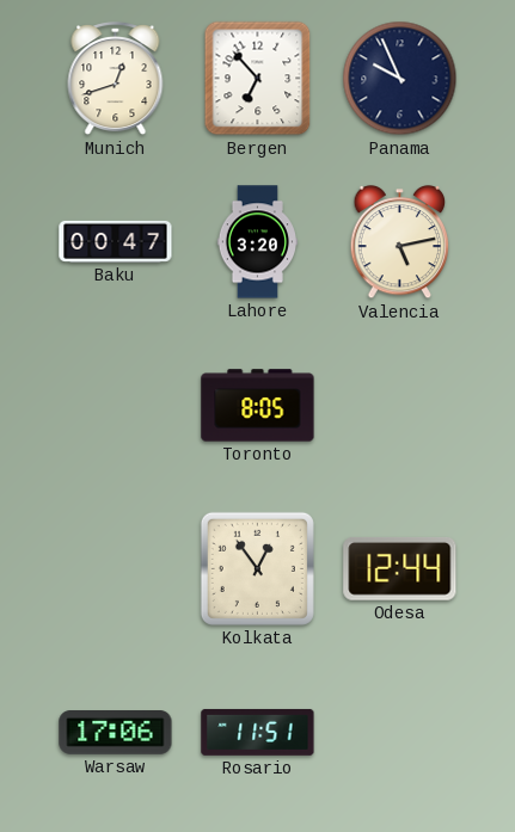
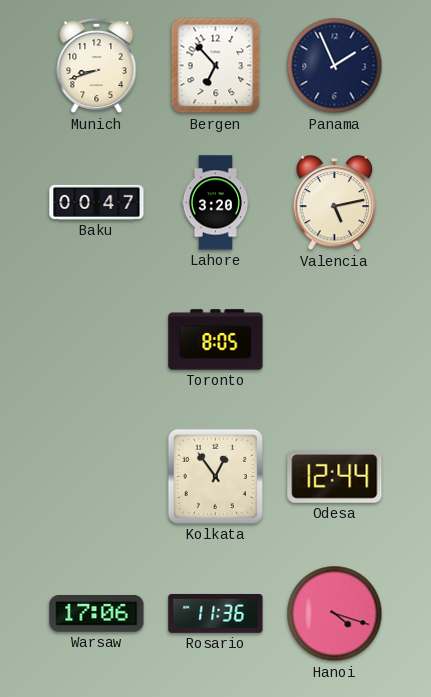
Munich: 12:42 -> 8:42
Panama: 9:56 -> 1:56
Rosario: 11:51 -> 11:36
Hanoi: none -> 4:18
